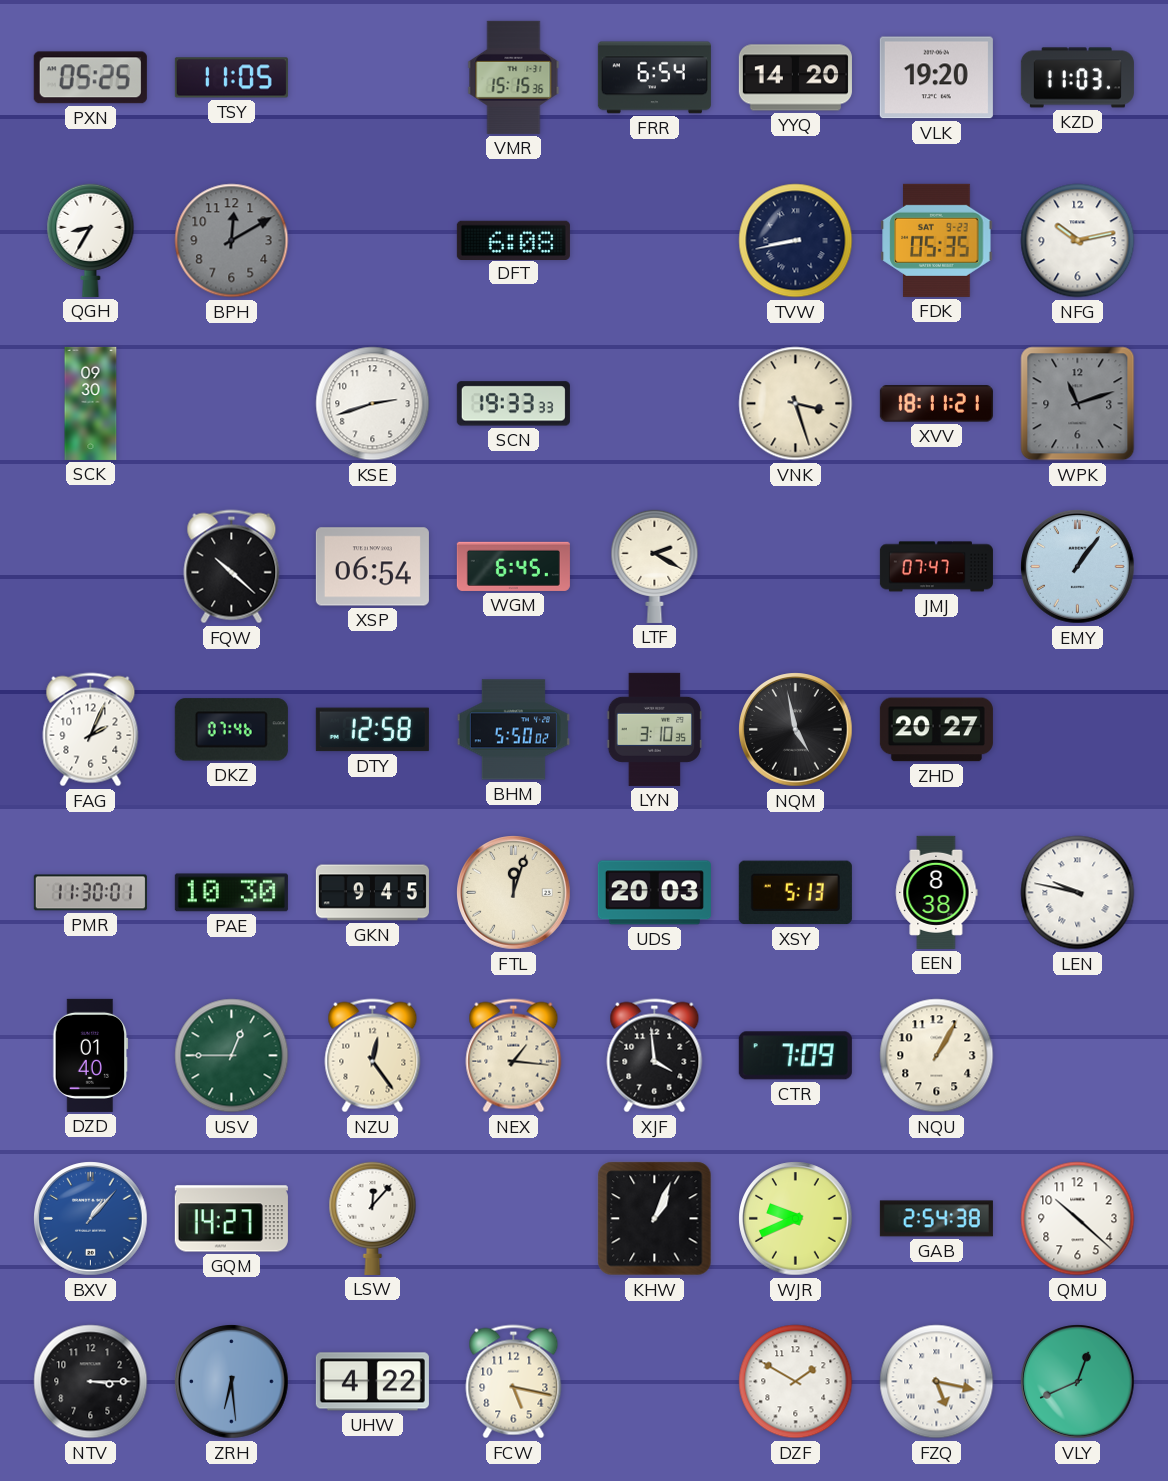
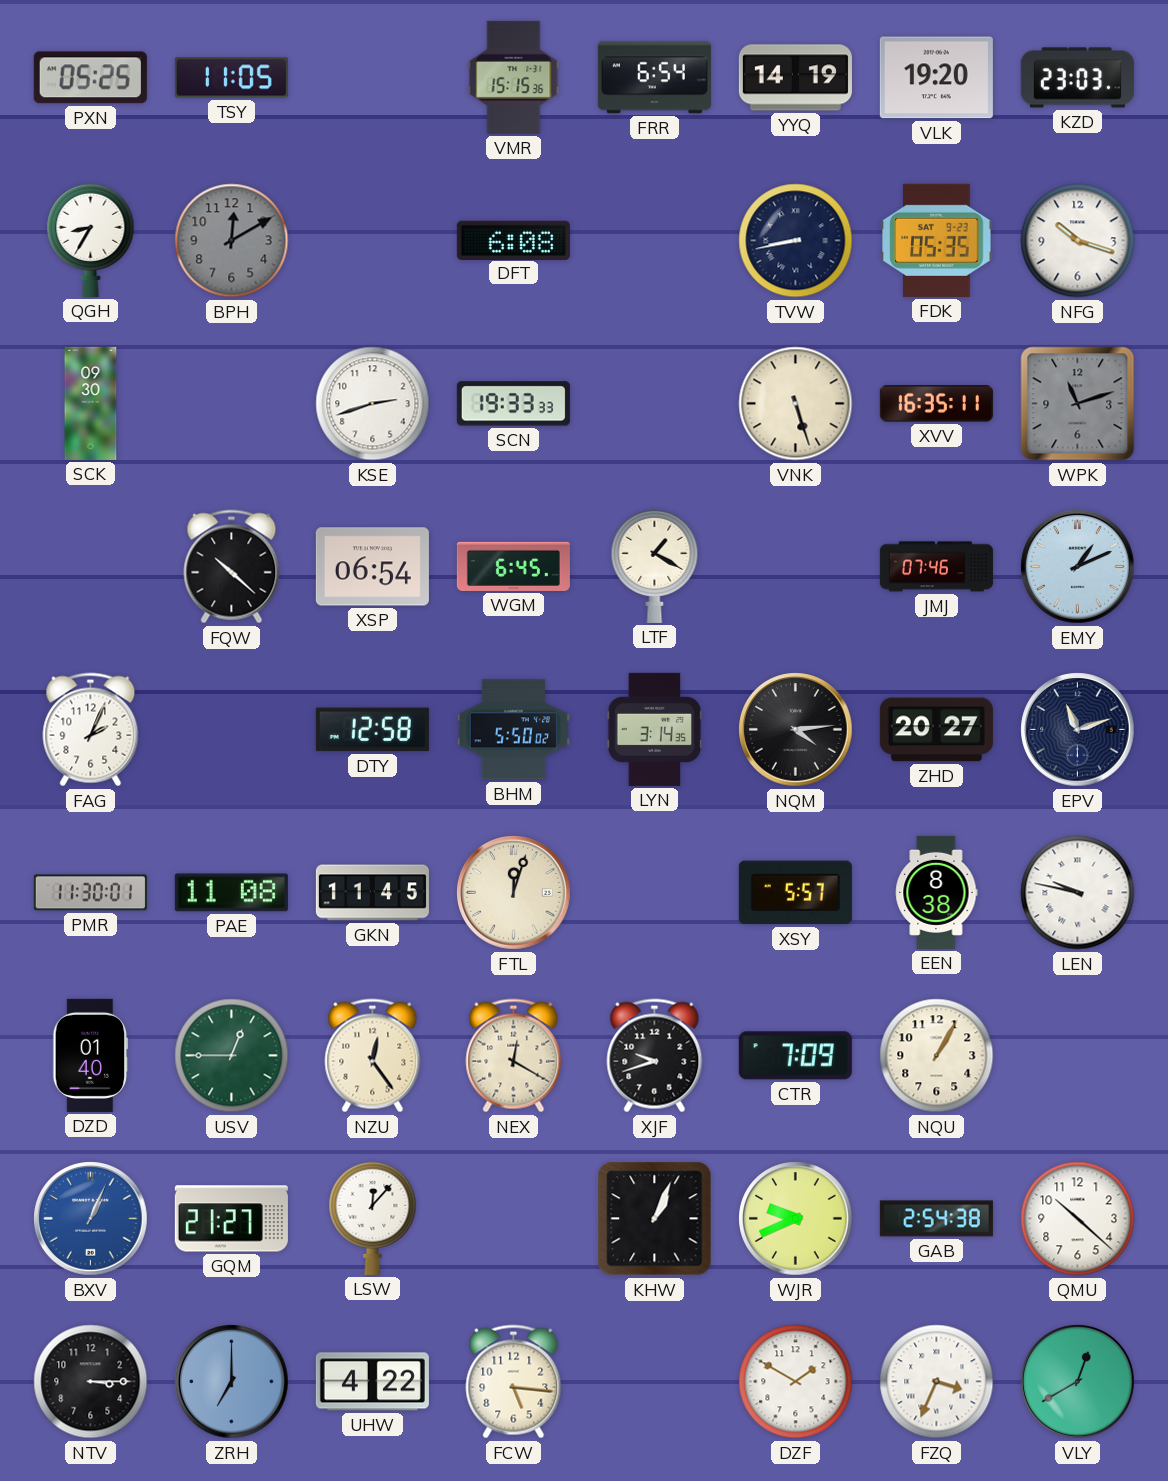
YYQ: 14:20 -> 14:19
KZD: 11:03 -> 23:03
NFG: 10:13 -> 10:18
VNK: 3:27 -> 5:27
XVV: 18:11 -> 16:35
LTF: 2:20 -> 1:20
JMJ: 07:47 -> 07:46
EMY: 1:06 -> 1:11
DKZ: 07:46 -> none
LYN: 3:10 -> 3:14
NQM: 4:58 -> 4:14
EPV: none -> 11:12
PAE: 10:30 -> 11:08
GKN: 9:45 -> 11:45
UDS: 20:03 -> none
XSY: 5:13 -> 5:57
NEX: 1:16 -> 12:20
XJF: 3:59 -> 9:42
BXV: 1:07 -> 1:04
GQM: 14:27 -> 21:27
ZRH: 6:29 -> 7:00
FCW: 5:17 -> 5:16
FZQ: 5:17 -> 3:34
VLY: 12:41 -> 12:40
